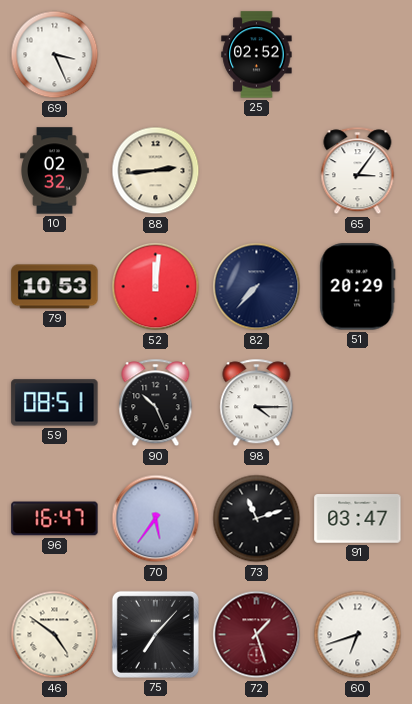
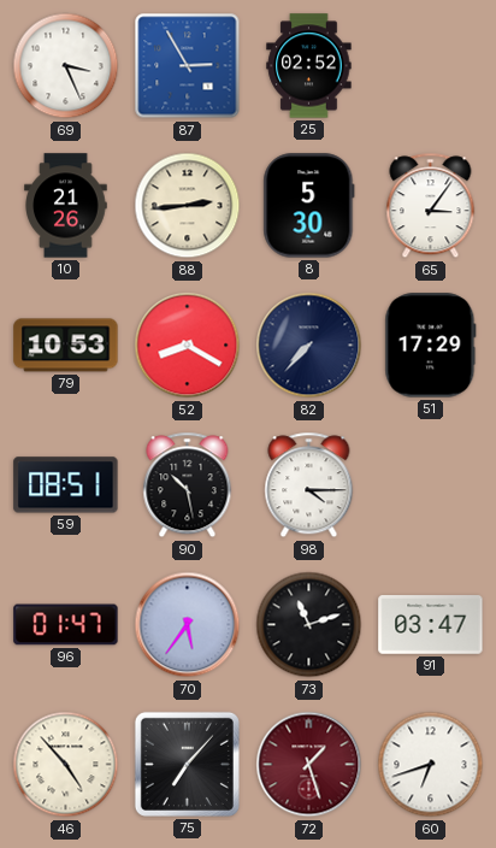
87: none -> 2:55
10: 02:32 -> 21:26
8: none -> 5:30
52: 12:01 -> 8:20
51: 20:29 -> 17:29
90: 10:26 -> 10:28
96: 16:47 -> 01:47
46: 4:51 -> 4:53
